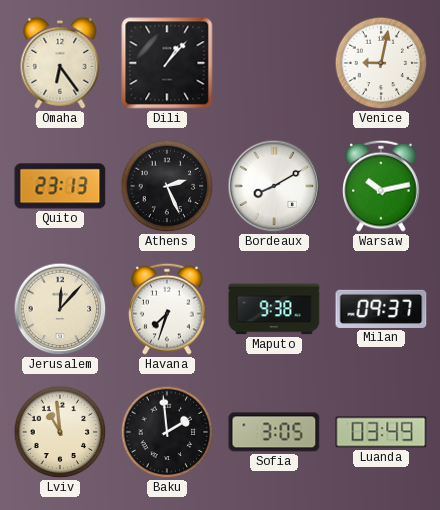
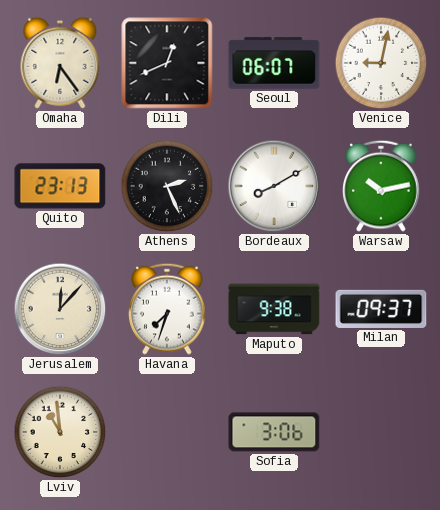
Dili: 1:07 -> 12:41
Seoul: none -> 06:07
Baku: 1:59 -> none
Sofia: 3:05 -> 3:06
Luanda: 03:49 -> none
